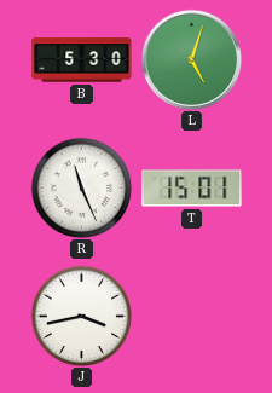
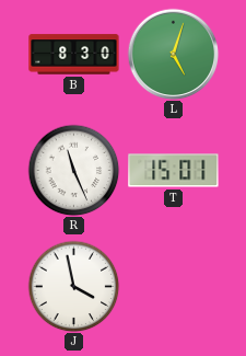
B: 5:30 -> 8:30
J: 3:43 -> 3:58
